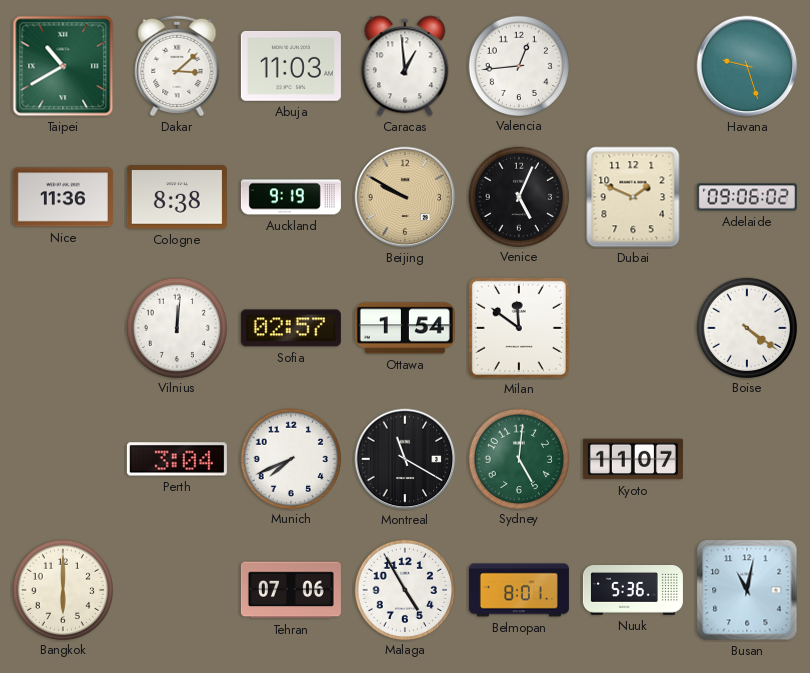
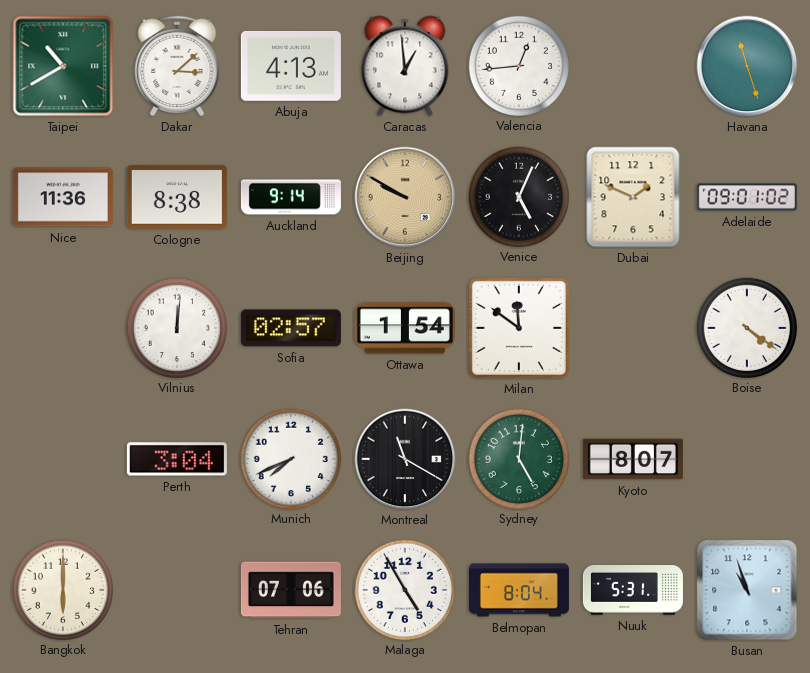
Abuja: 11:03 -> 4:13
Havana: 9:27 -> 11:27
Auckland: 9:19 -> 9:14
Adelaide: 09:06 -> 09:01
Kyoto: 11:07 -> 8:07
Belmopan: 8:01 -> 8:04
Nuuk: 5:36 -> 5:31
Busan: 11:02 -> 10:57
